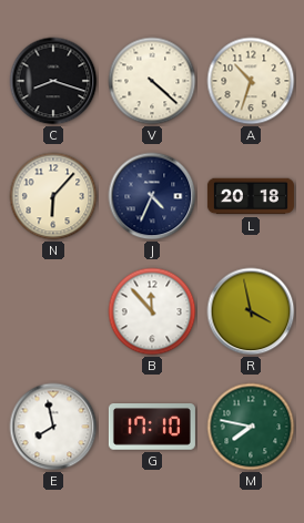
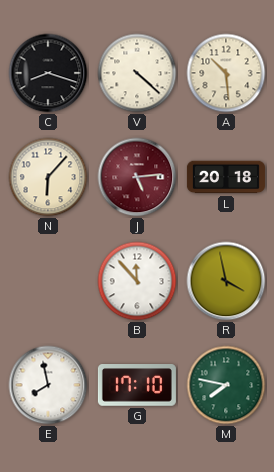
A: 10:33 -> 10:29
J: 4:34 -> 5:14
J dial: navy -> burgundy
